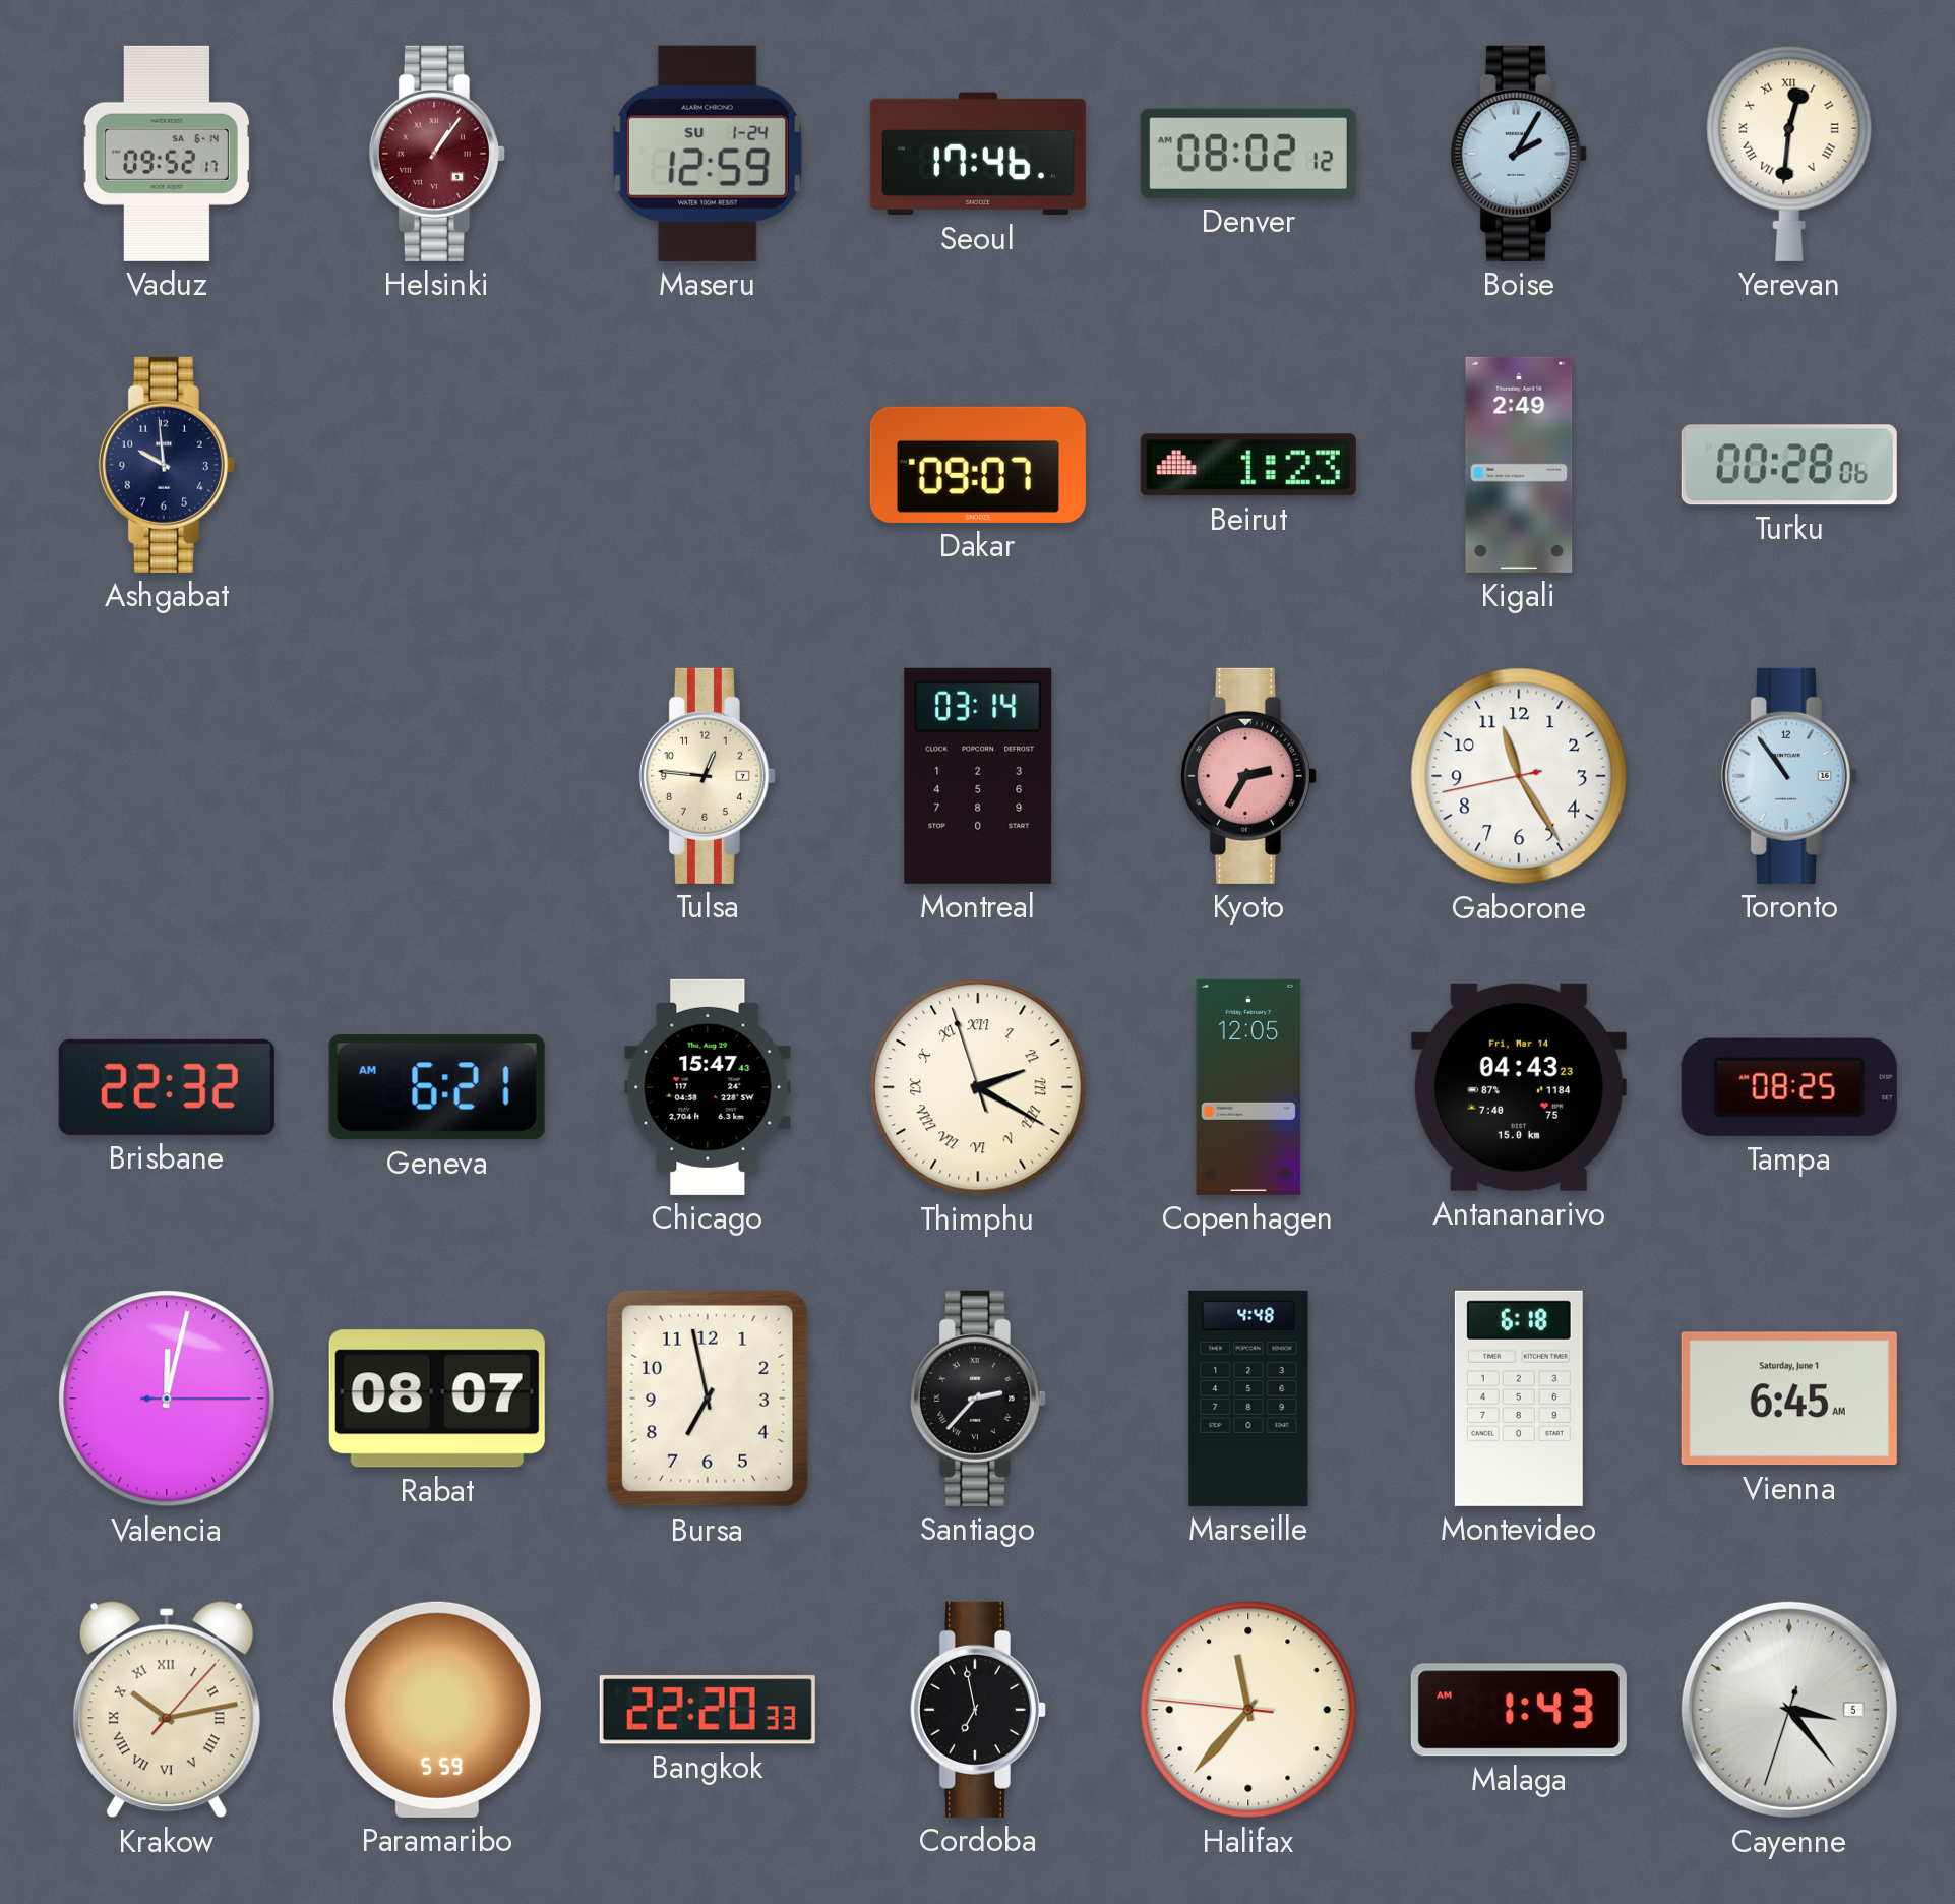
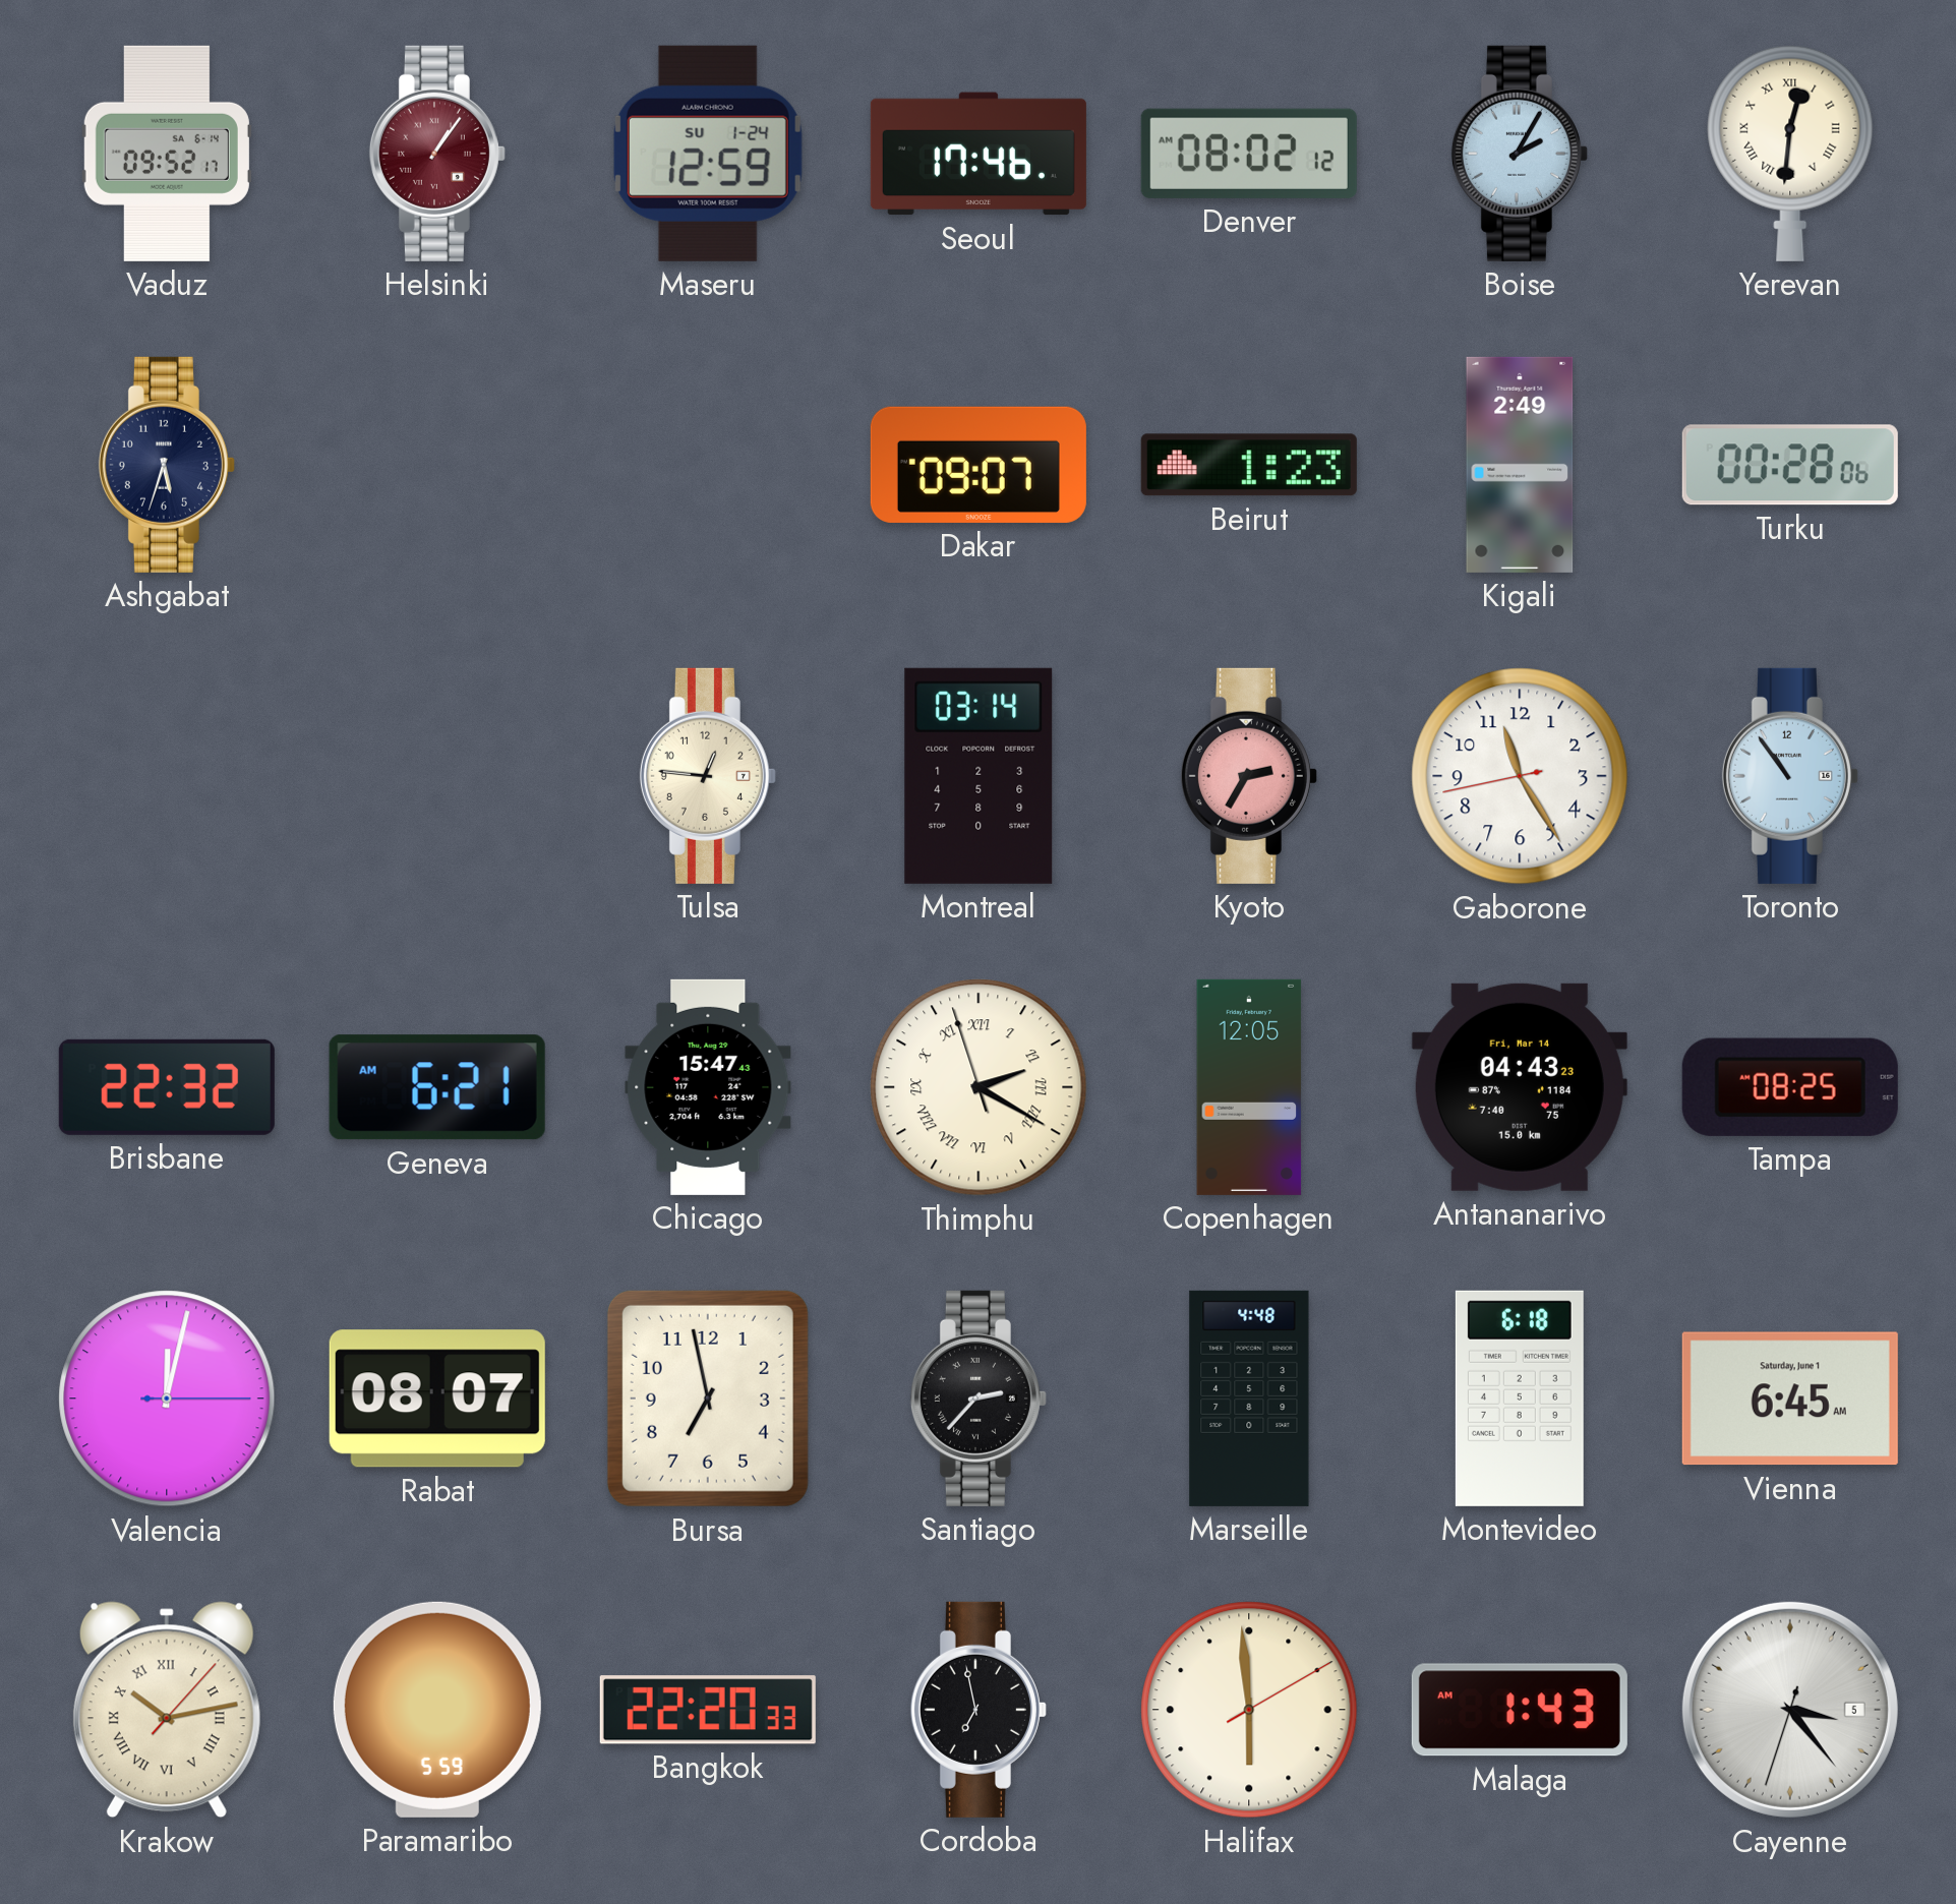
Ashgabat: 9:59 -> 5:33
Halifax: 11:36 -> 5:59
